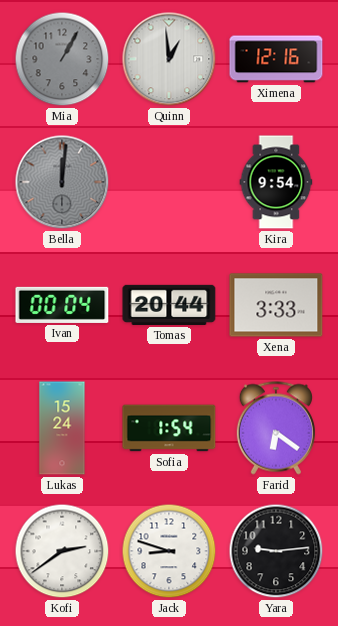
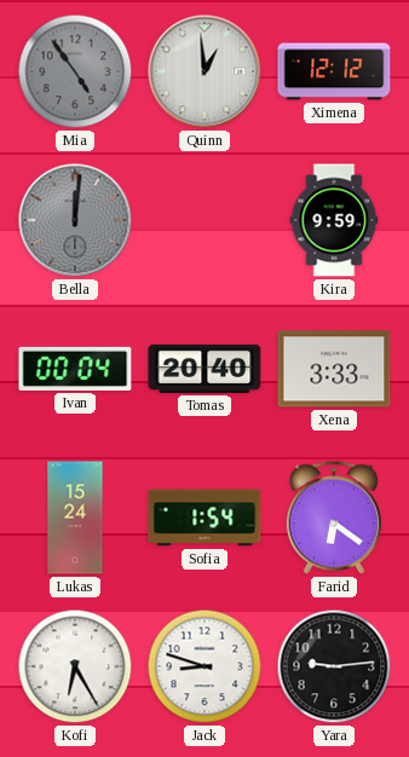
Mia: 1:05 -> 4:54
Ximena: 12:16 -> 12:12
Kira: 9:54 -> 9:59
Tomas: 20:44 -> 20:40
Kofi: 2:39 -> 6:25
